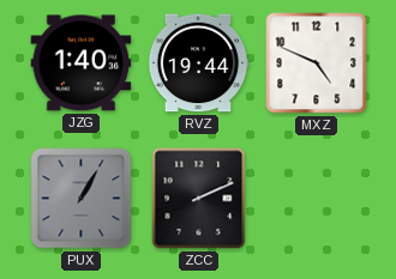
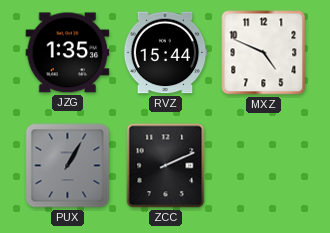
JZG: 1:40 -> 1:35
RVZ: 19:44 -> 15:44
